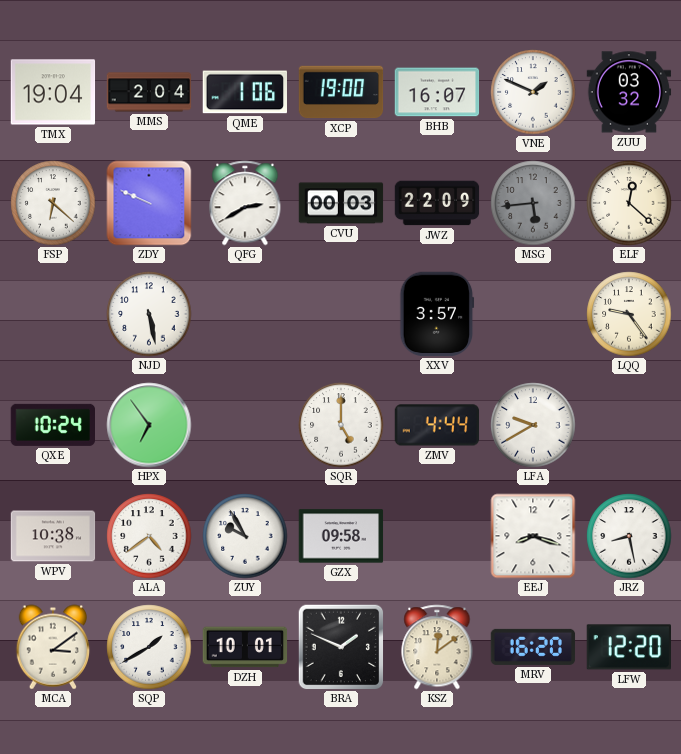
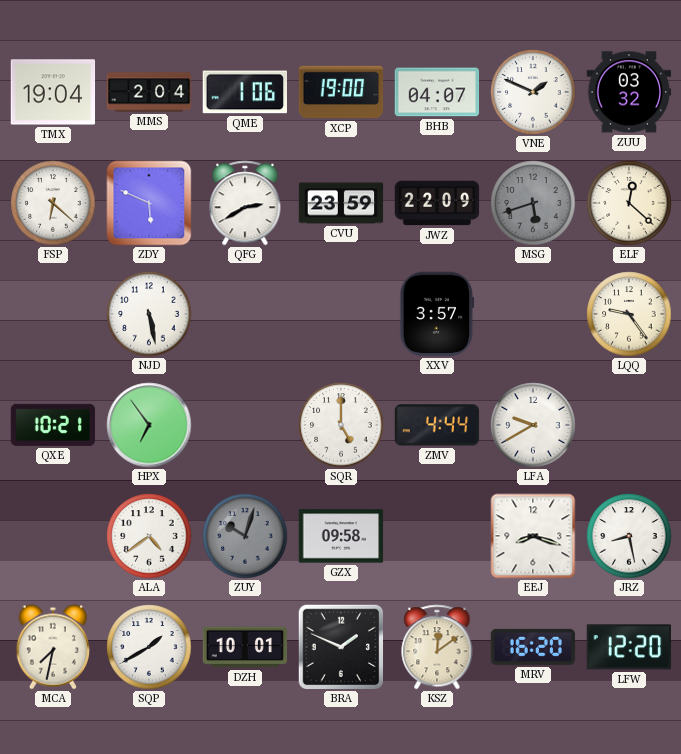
BHB: 16:07 -> 04:07
ZDY: 9:49 -> 5:49
CVU: 00:03 -> 23:59
MSG: 5:44 -> 5:42
QXE: 10:24 -> 10:21
WPV: 10:38 -> none
ZUY: 9:55 -> 10:03
ZUY dial: white -> grey
MCA: 3:09 -> 7:32
